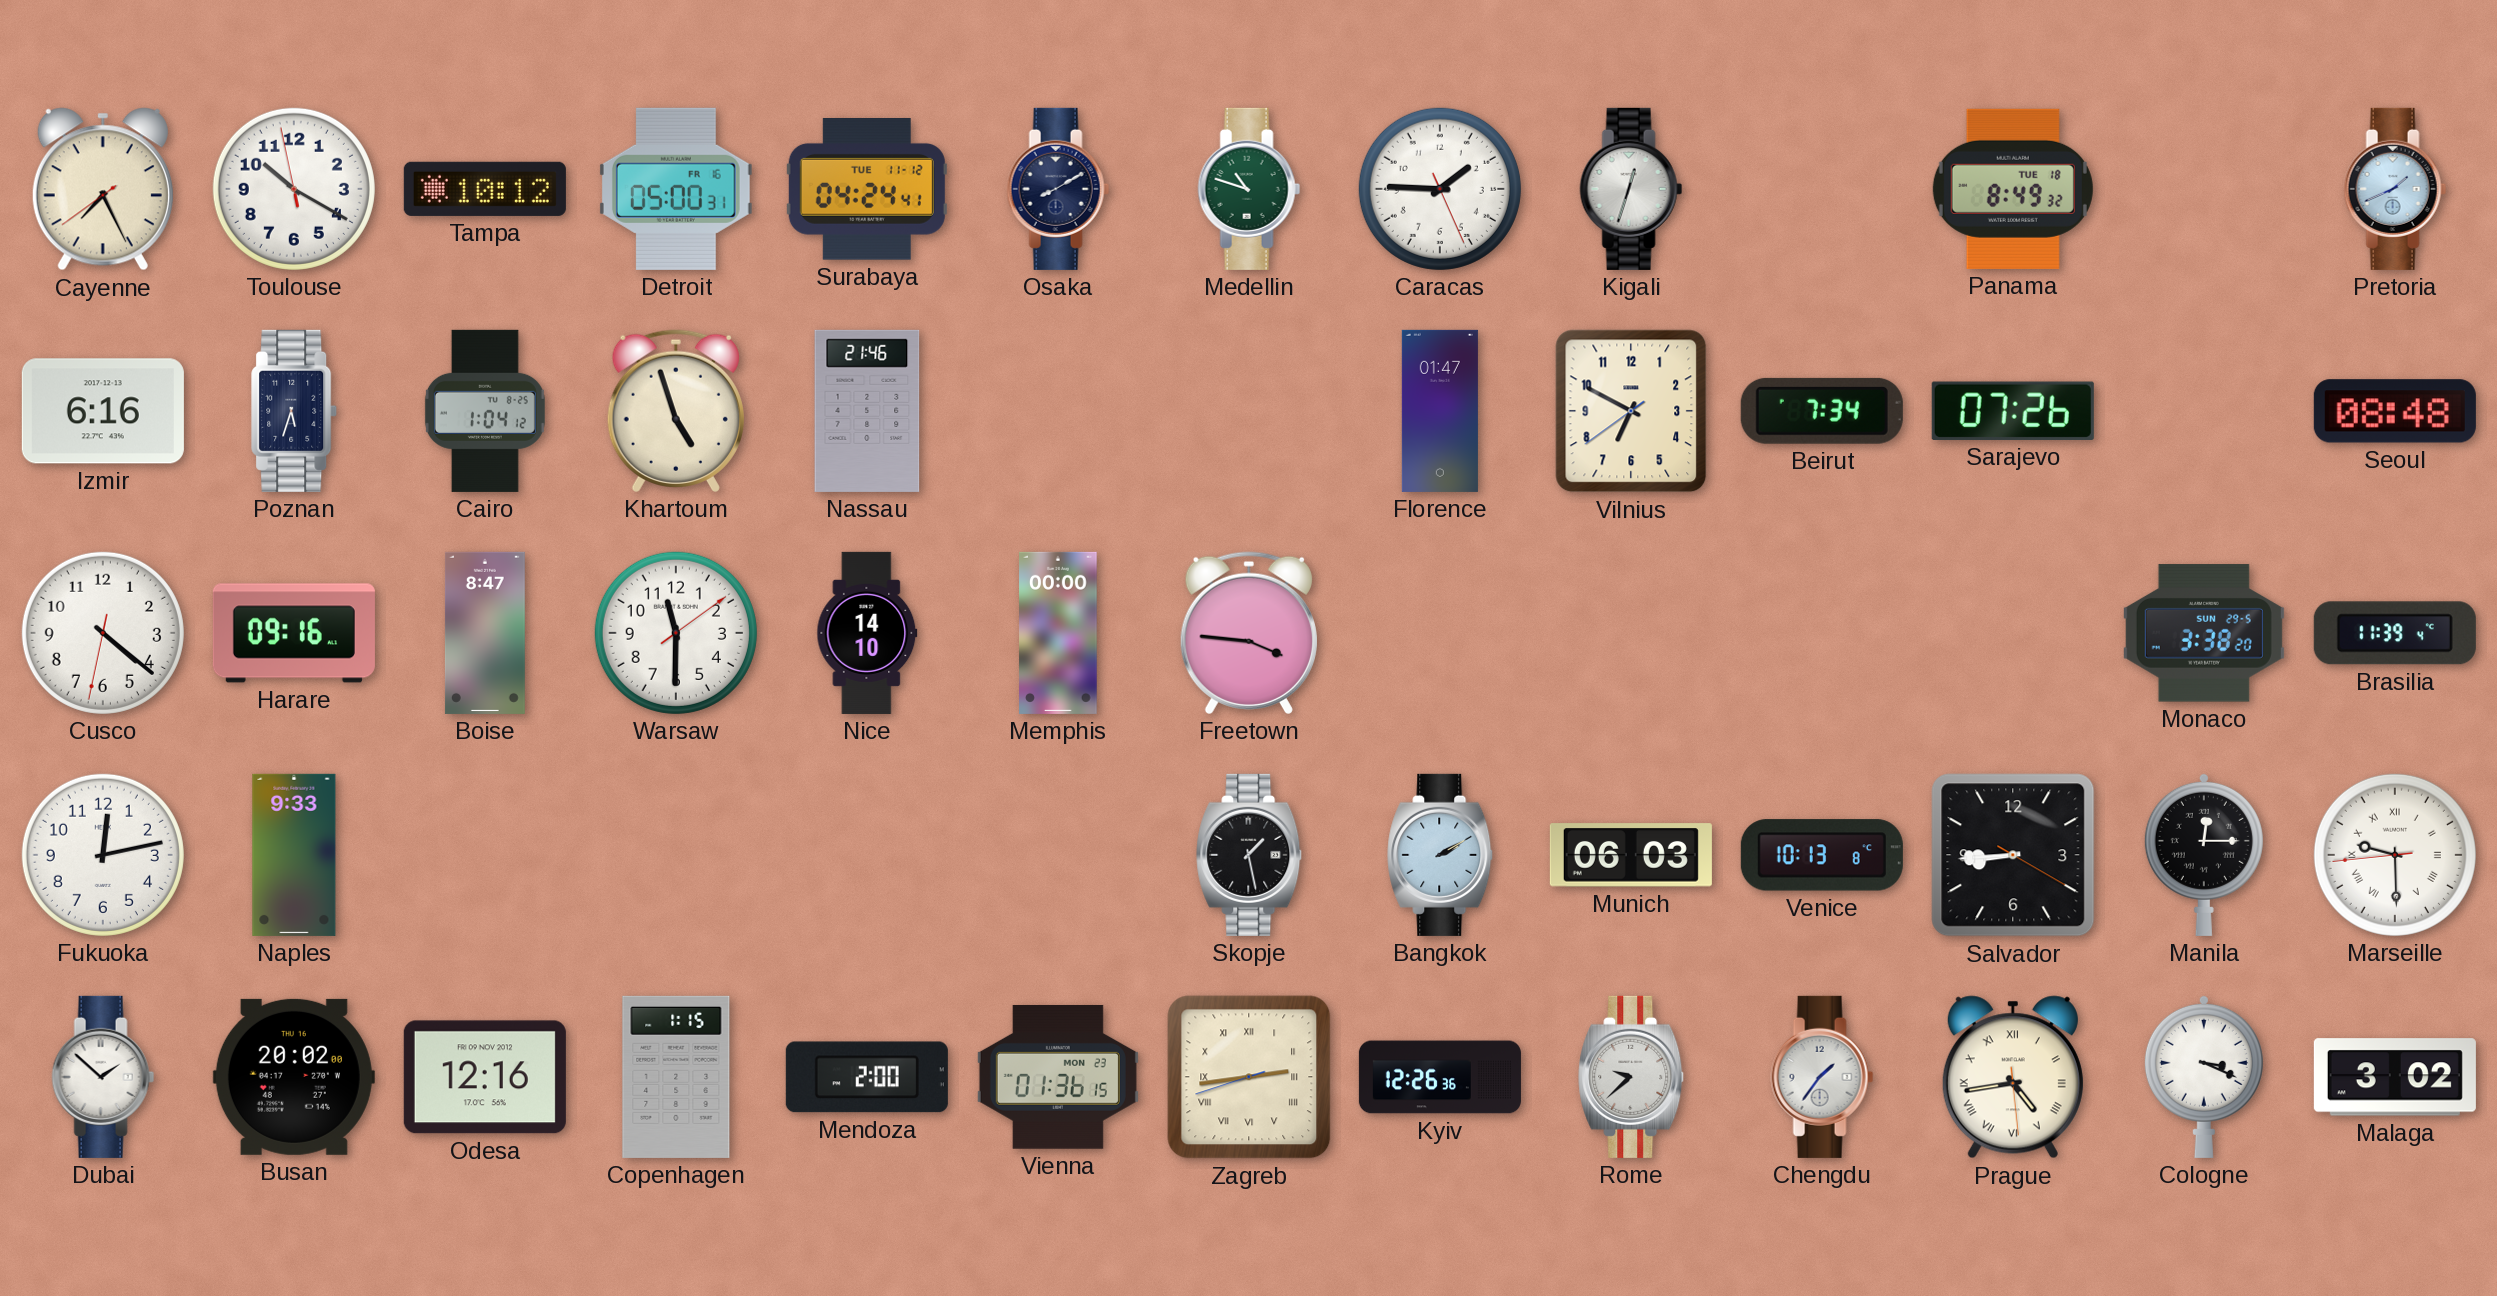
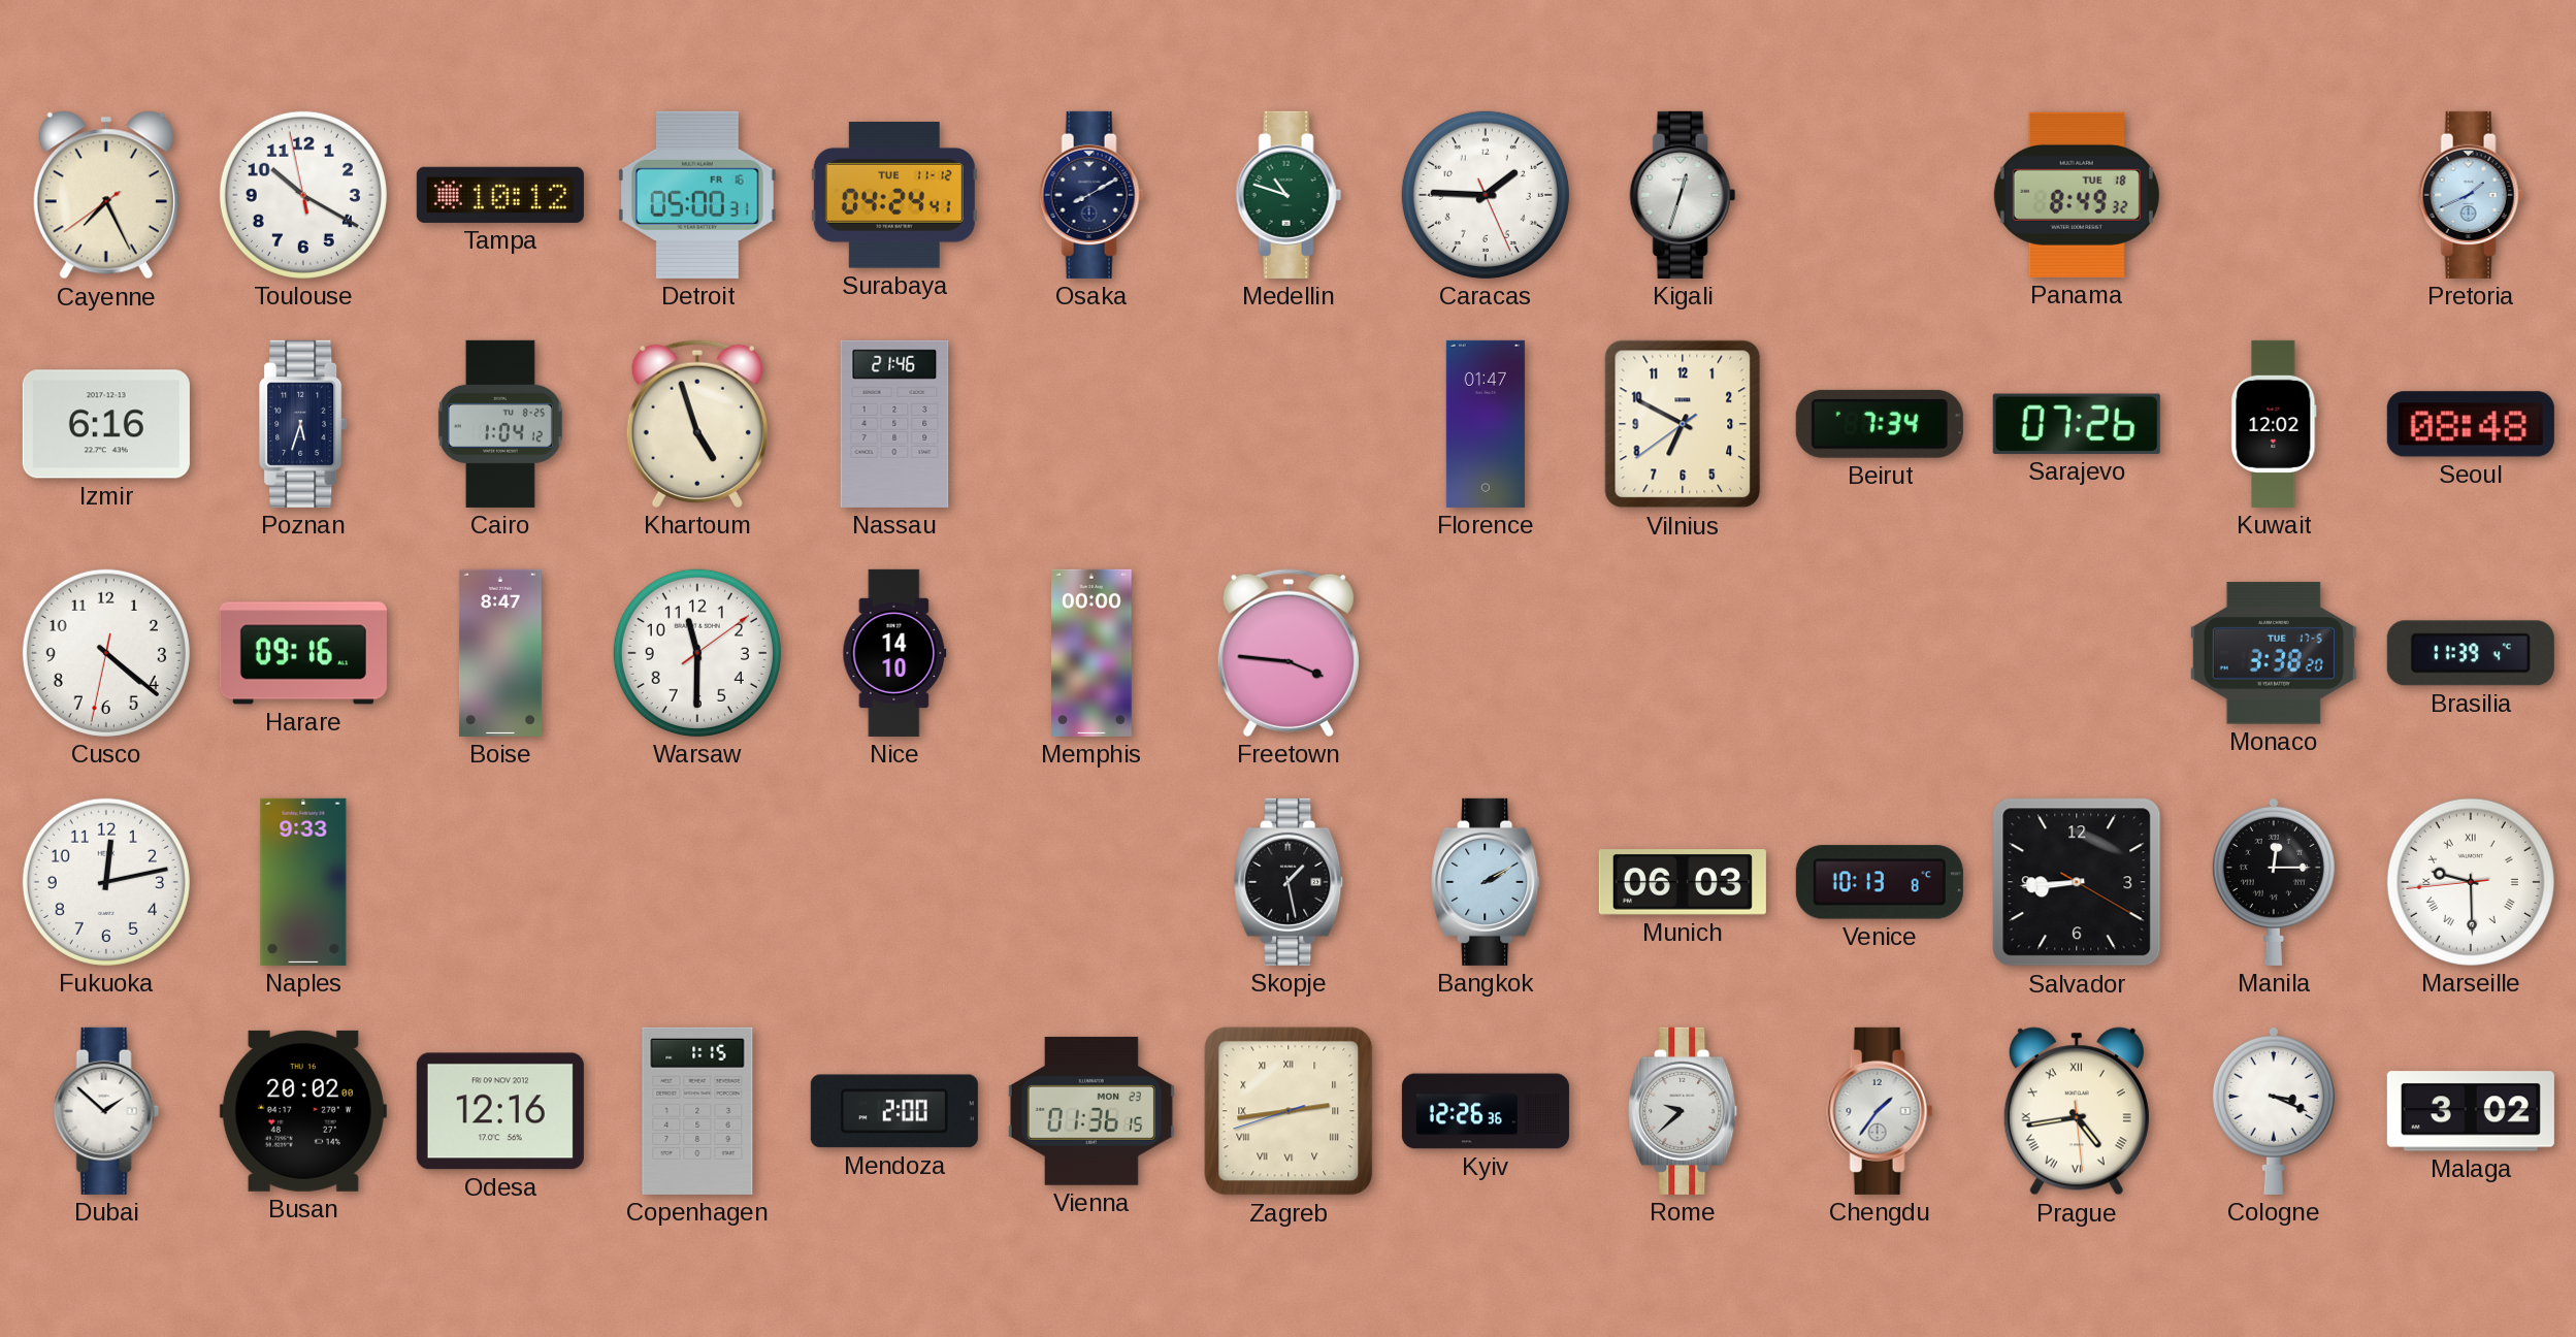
Kuwait: none -> 12:02
Monaco date: SUN 29-5 -> TUE 17-5
